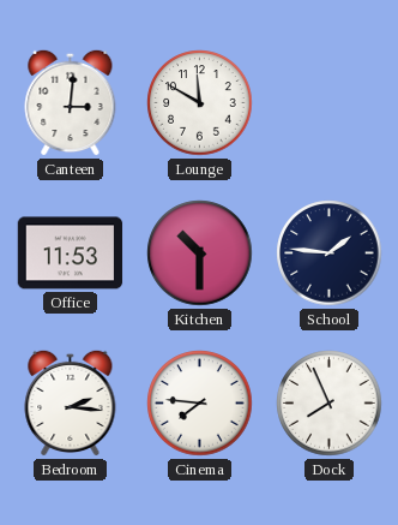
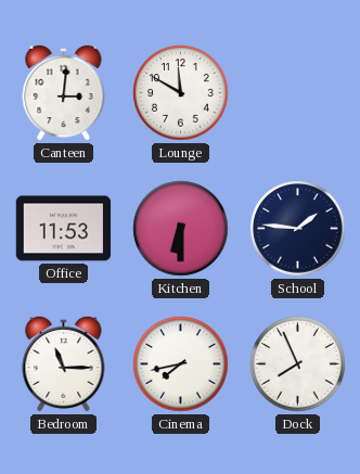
Kitchen: 10:30 -> 6:30
Bedroom: 2:16 -> 11:15
Cinema: 7:46 -> 7:43
